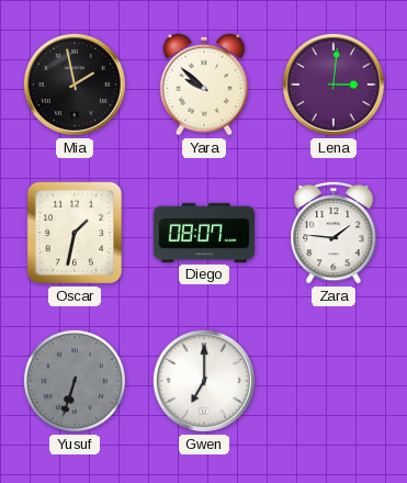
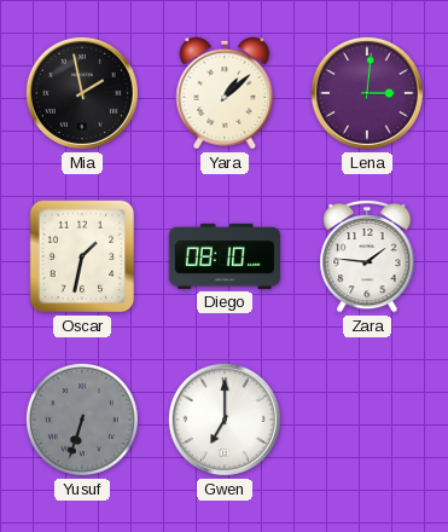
Yara: 9:52 -> 1:08
Diego: 08:07 -> 08:10
